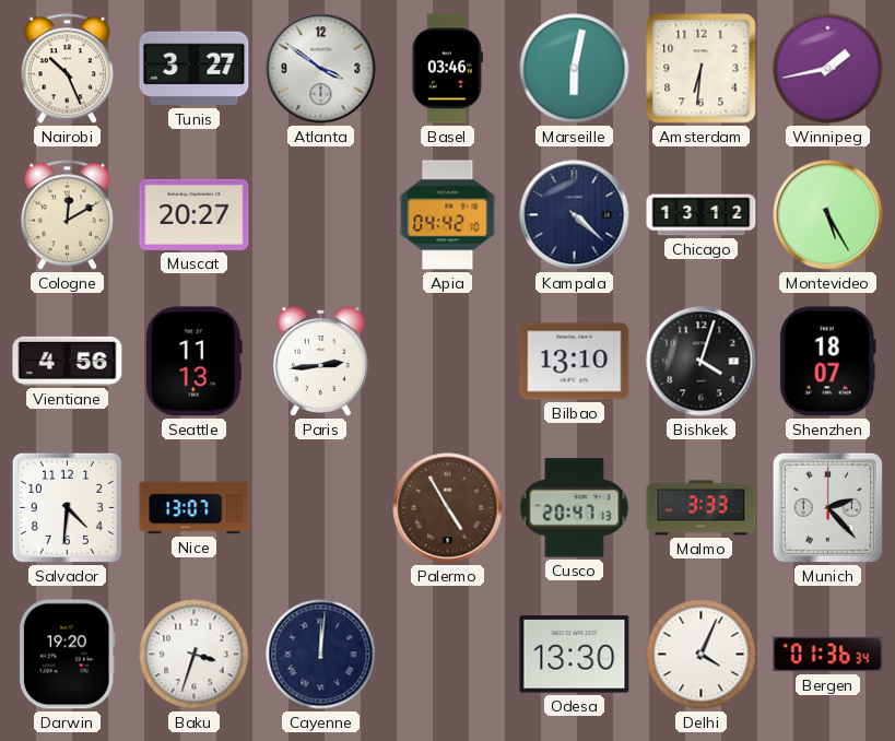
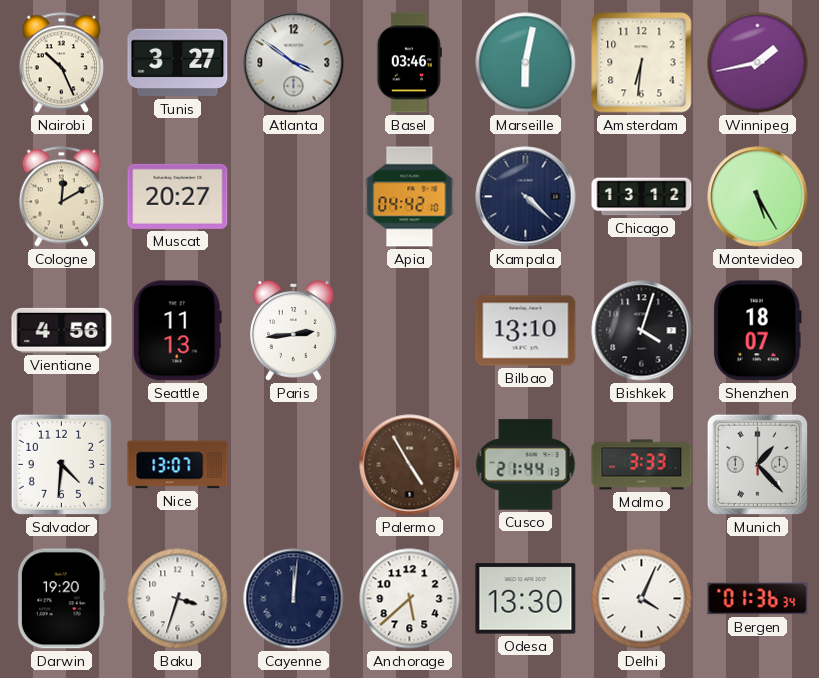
Cusco: 20:47 -> 21:44
Munich: 2:23 -> 1:23
Anchorage: none -> 5:38
